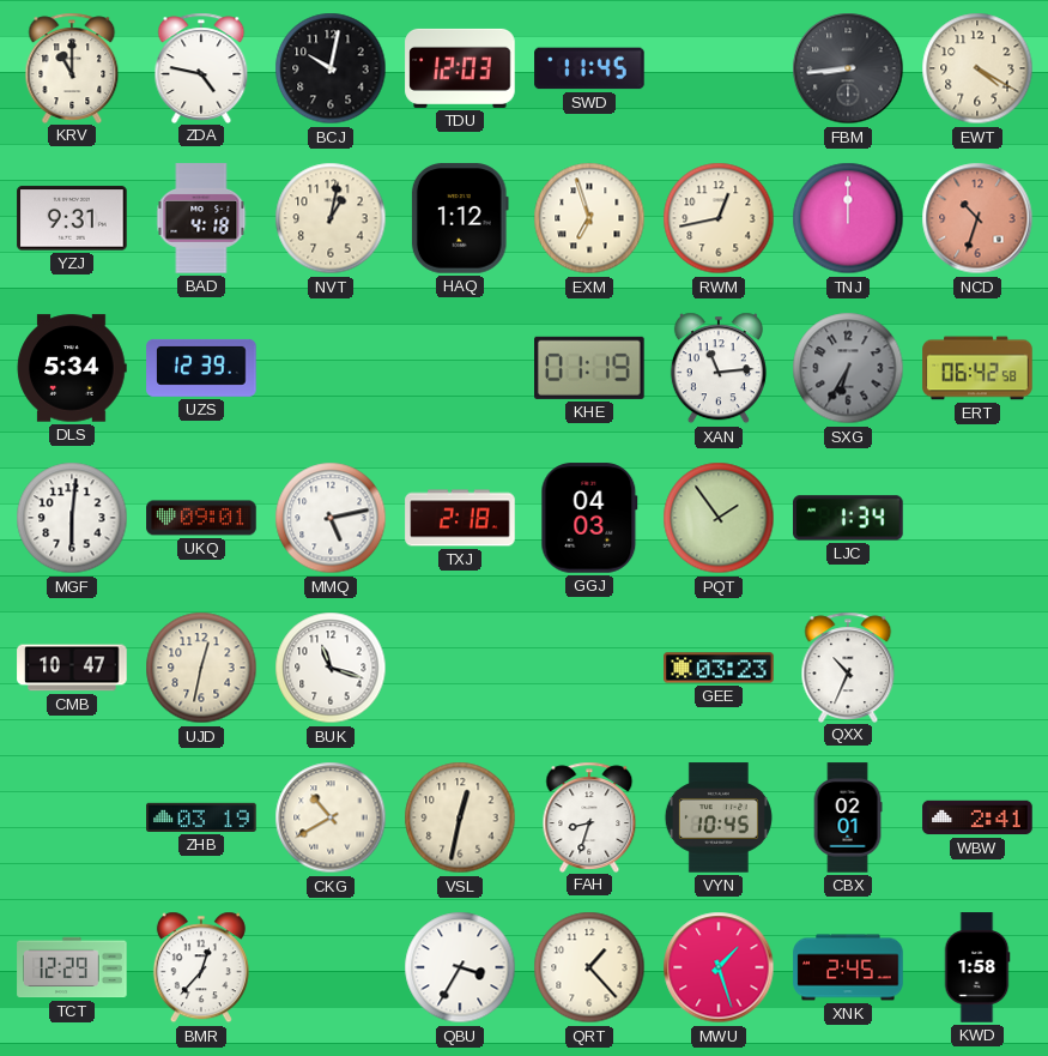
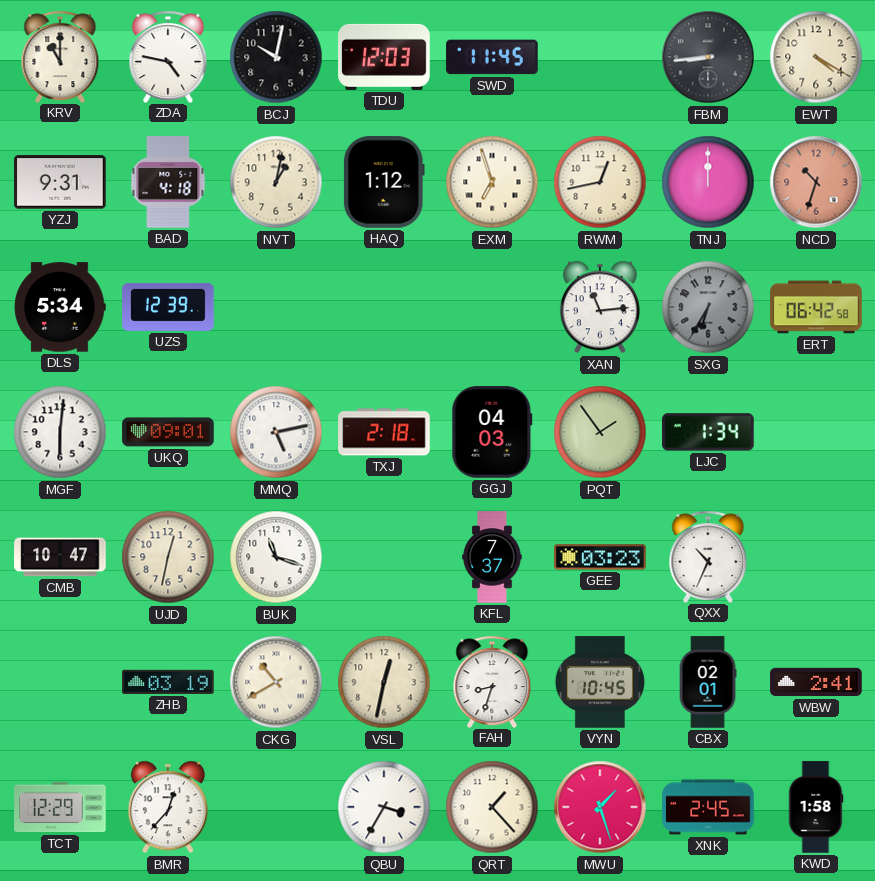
KHE: 01:19 -> none
KFL: none -> 7:37
